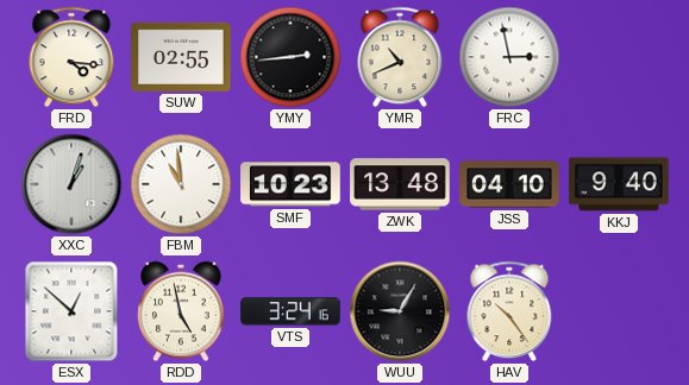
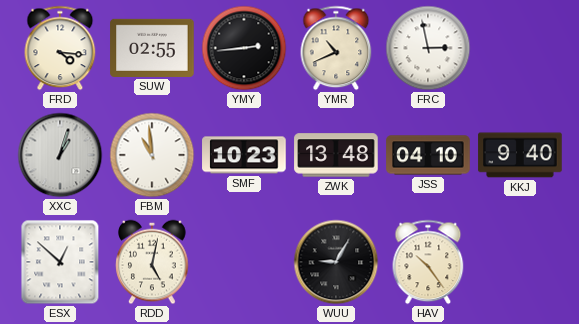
RDD: 4:58 -> 5:02
VTS: 3:24 -> none
